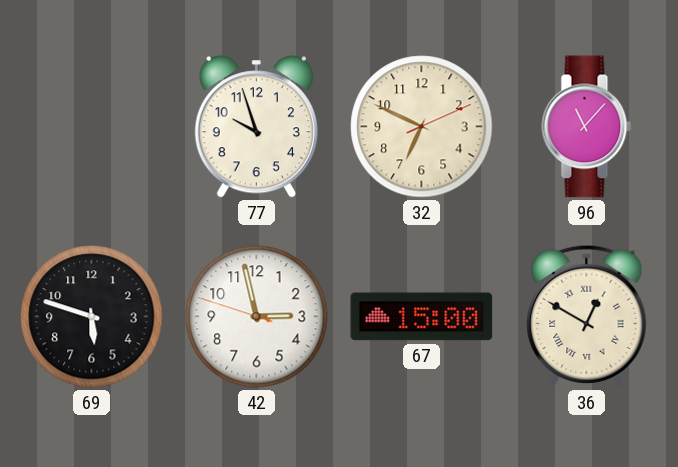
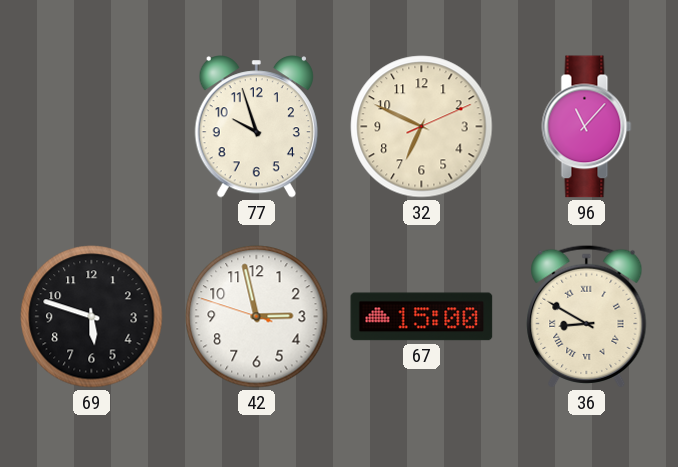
36: 12:50 -> 8:50
